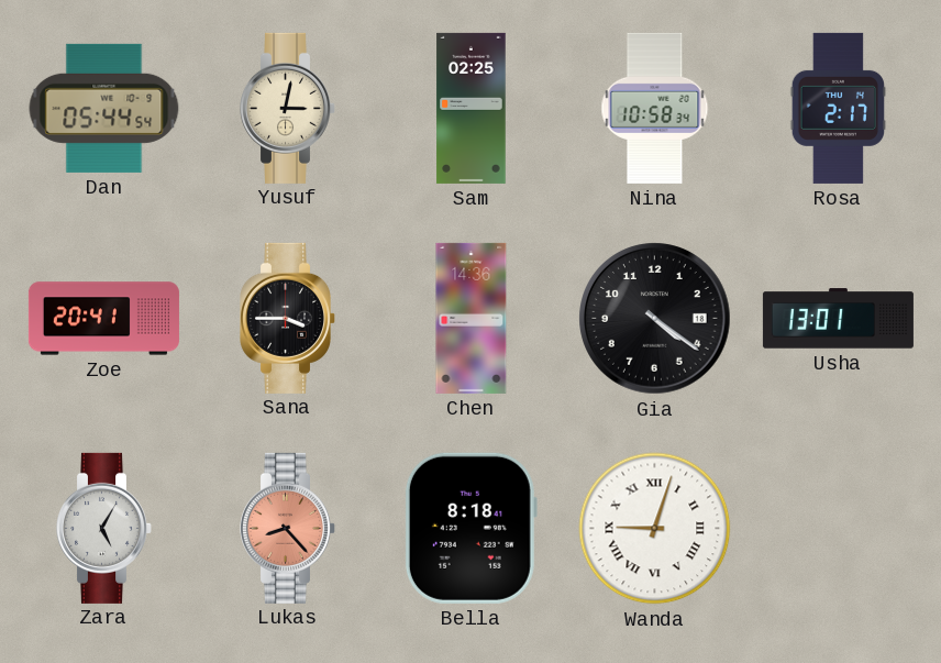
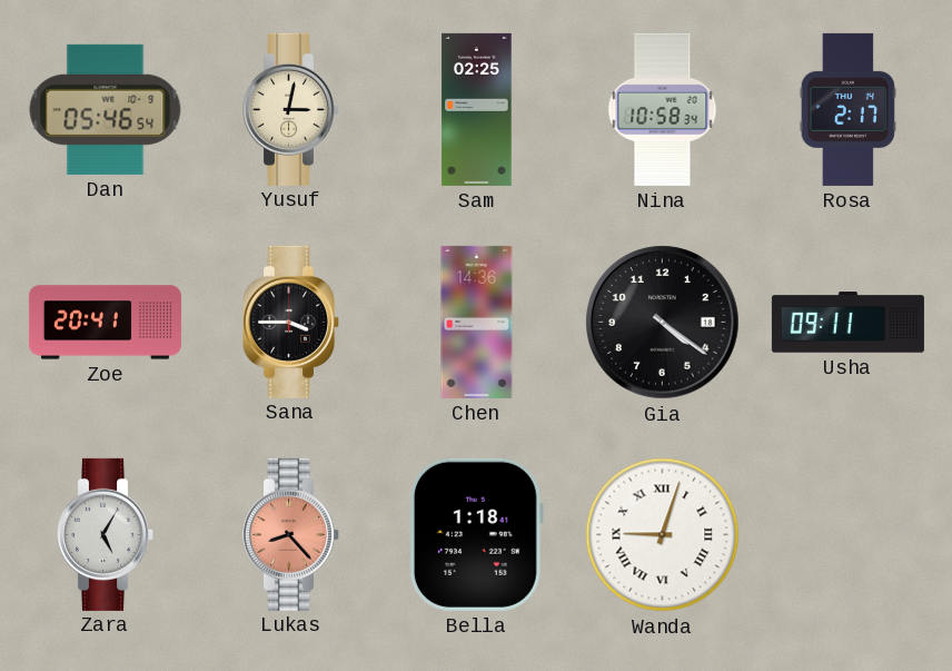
Dan: 05:44 -> 05:46
Usha: 13:01 -> 09:11
Bella: 8:18 -> 1:18
